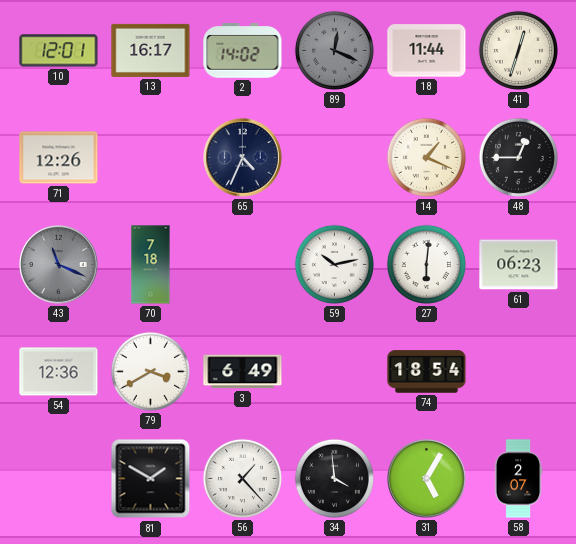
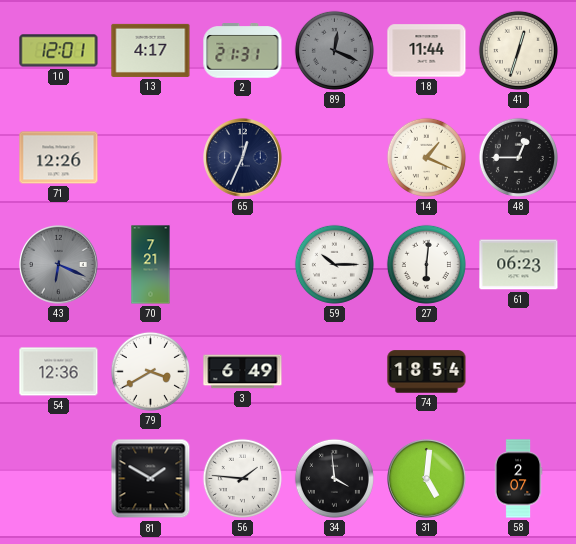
13: 16:17 -> 4:17
2: 14:02 -> 21:31
65: 4:34 -> 12:34
43: 11:19 -> 6:19
70: 7:18 -> 7:21
59: 10:13 -> 10:15
56: 1:23 -> 1:46
31: 5:05 -> 5:01
